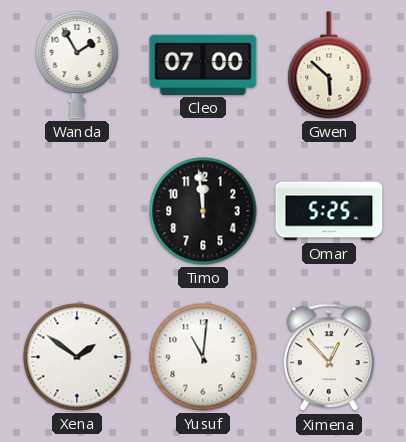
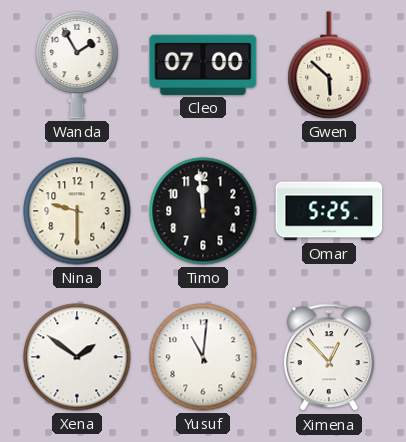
Nina: none -> 9:30
